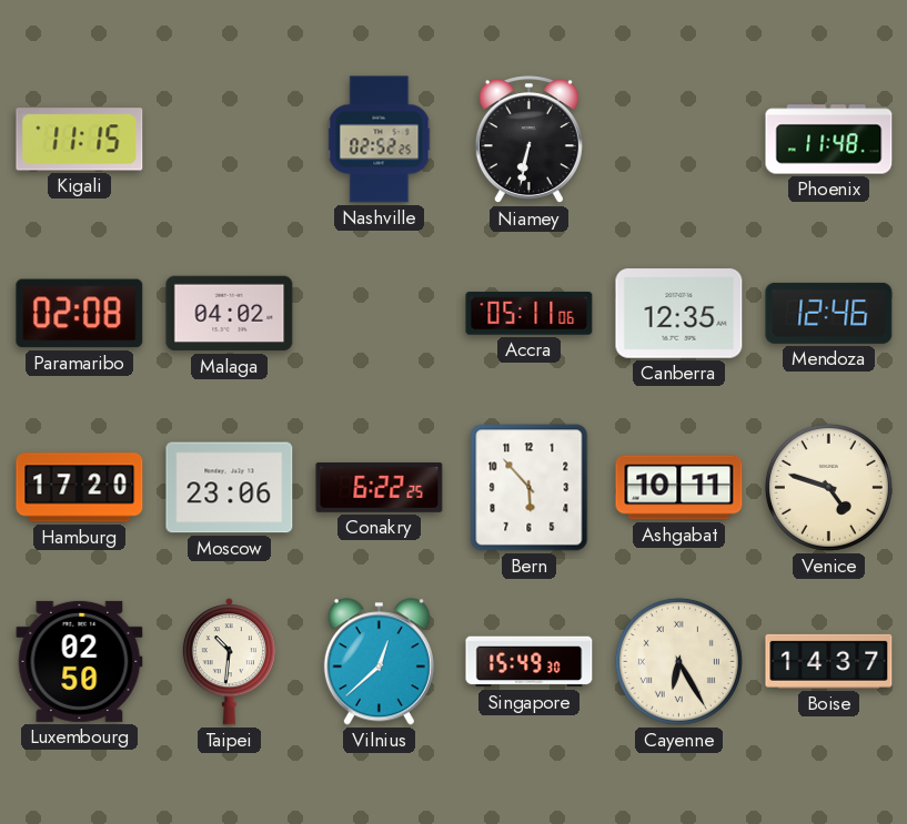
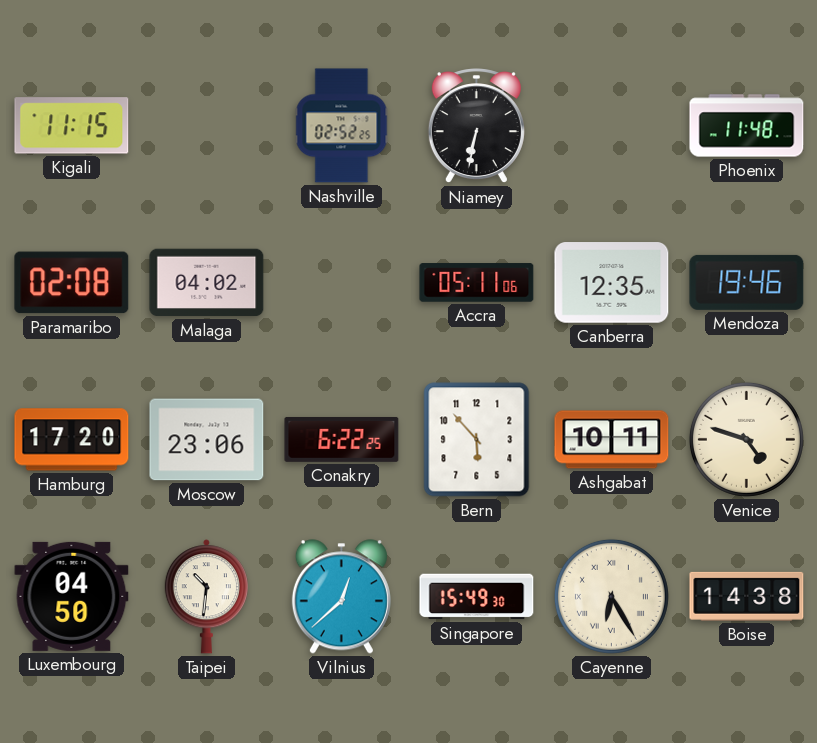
Mendoza: 12:46 -> 19:46
Luxembourg: 02:50 -> 04:50
Boise: 14:37 -> 14:38
